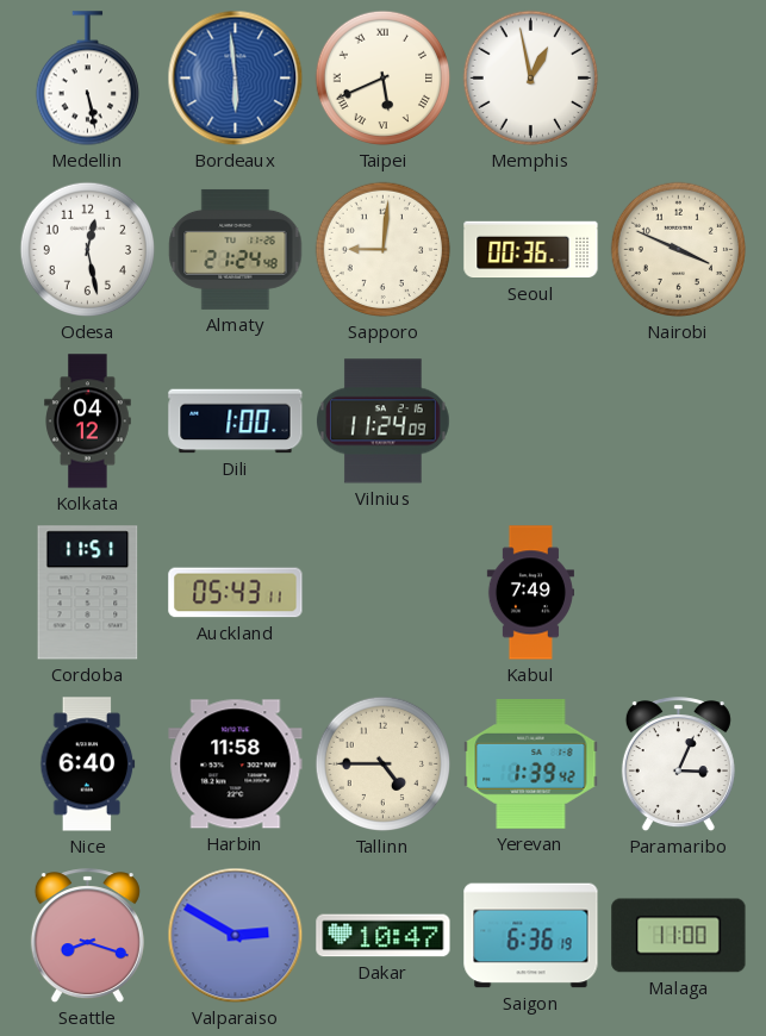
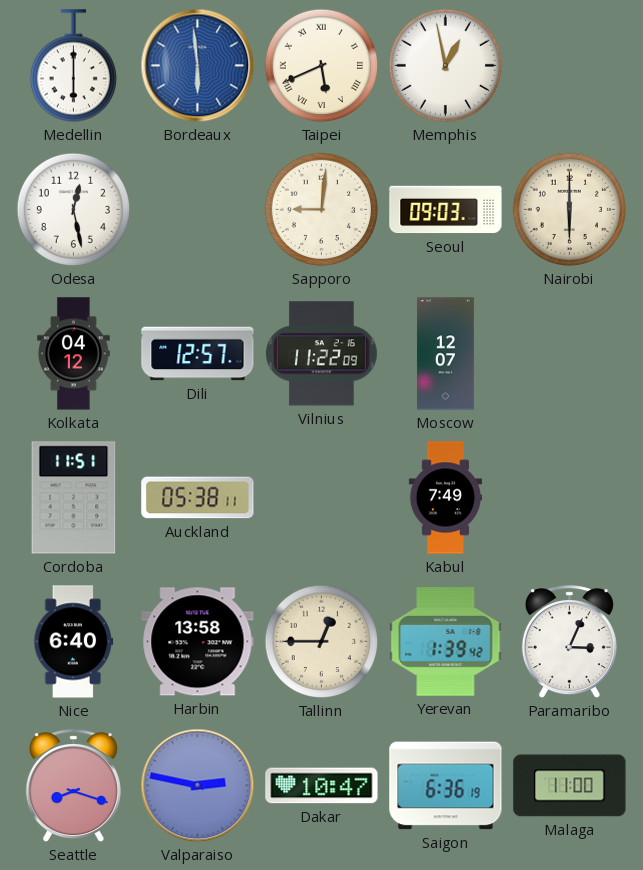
Medellin: 5:28 -> 6:00
Almaty: 21:24 -> none
Seoul: 00:36 -> 09:03
Nairobi: 3:49 -> 6:00
Dili: 1:00 -> 12:57
Vilnius: 11:24 -> 11:22
Moscow: none -> 12:07
Auckland: 05:43 -> 05:38
Harbin: 11:58 -> 13:58
Tallinn: 4:45 -> 12:45
Valparaiso: 2:50 -> 2:47
